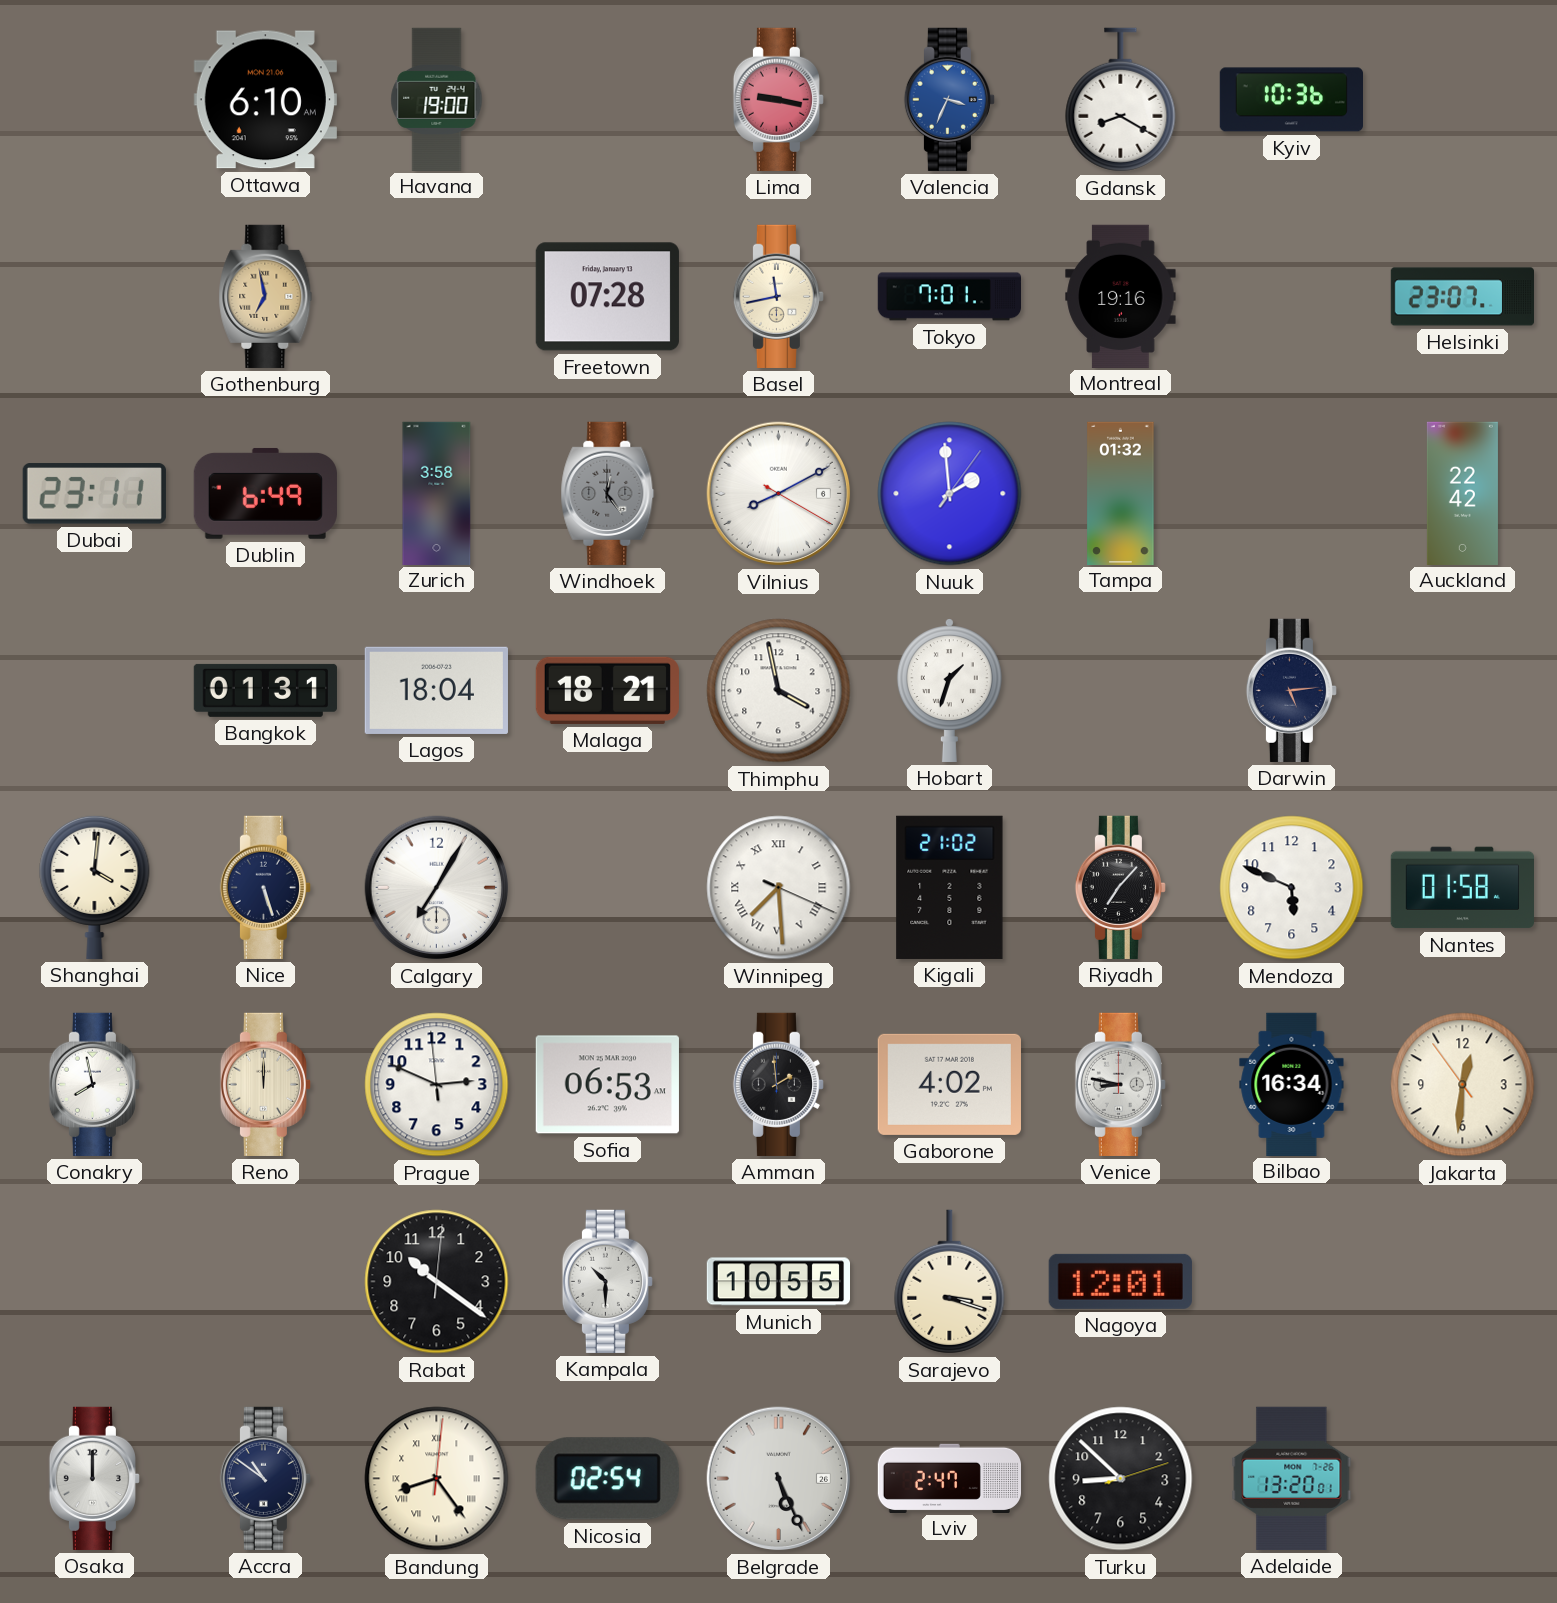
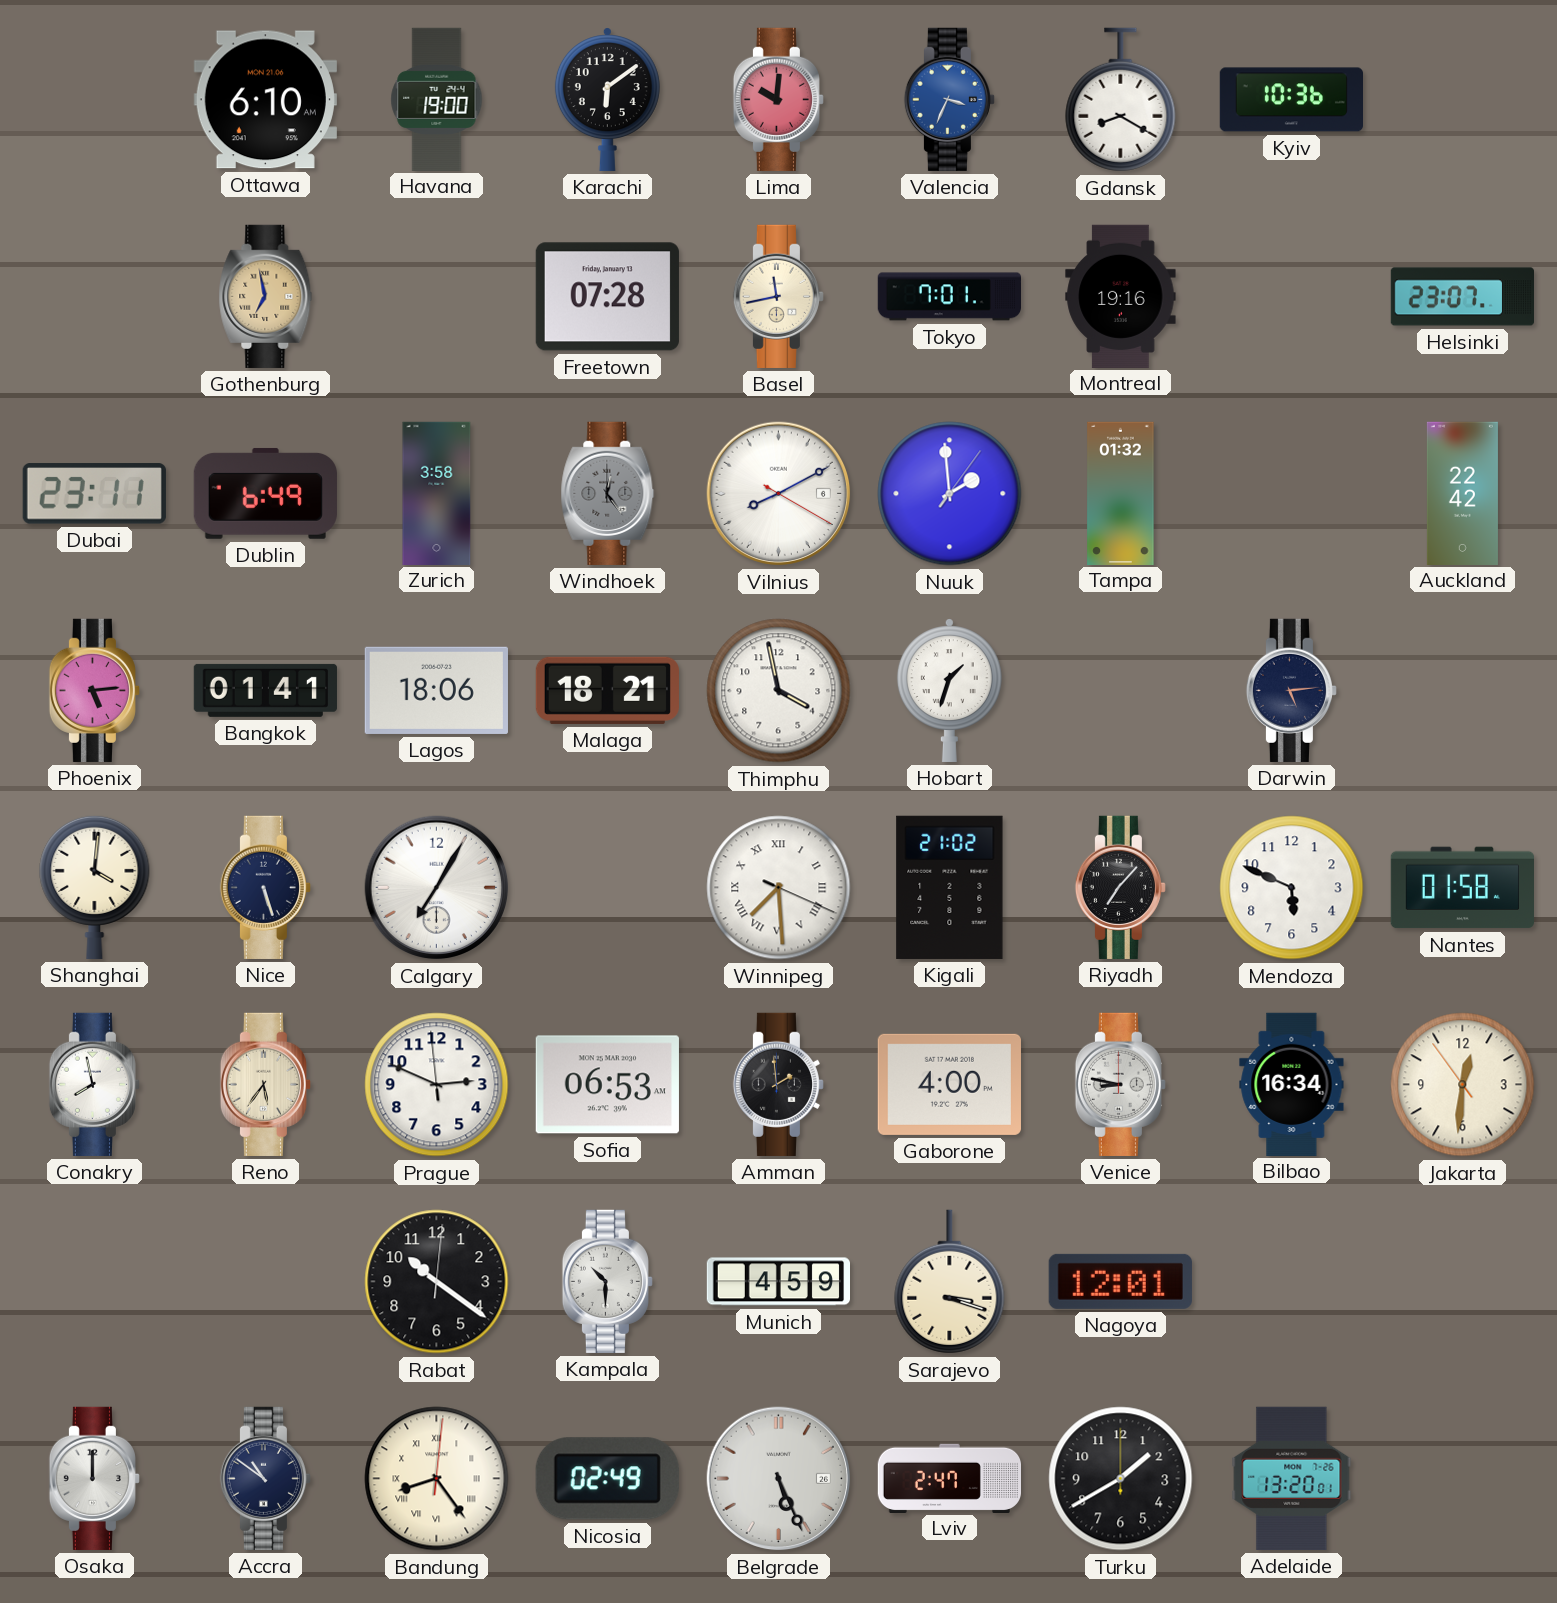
Karachi: none -> 6:09
Lima: 9:17 -> 10:01
Phoenix: none -> 5:14
Bangkok: 01:31 -> 01:41
Lagos: 18:04 -> 18:06
Reno: 12:00 -> 5:36
Gaborone: 4:02 -> 4:00
Munich: 10:55 -> 4:59
Nicosia: 02:54 -> 02:49
Turku: 8:52 -> 1:40
